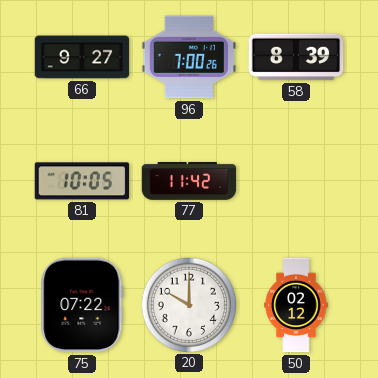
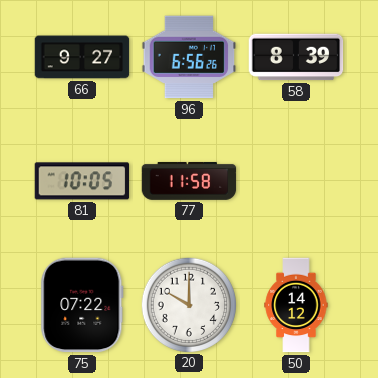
96: 7:00 -> 6:56
77: 11:42 -> 11:58
50: 02:12 -> 14:12
